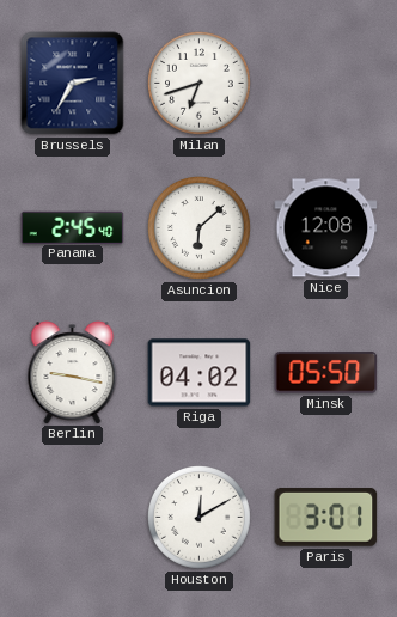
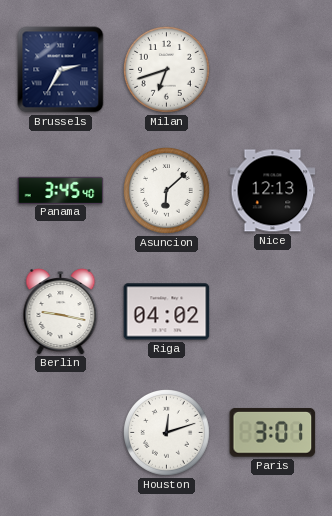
Panama: 2:45 -> 3:45
Nice: 12:08 -> 12:13
Minsk: 05:50 -> none
Houston: 12:10 -> 12:12
